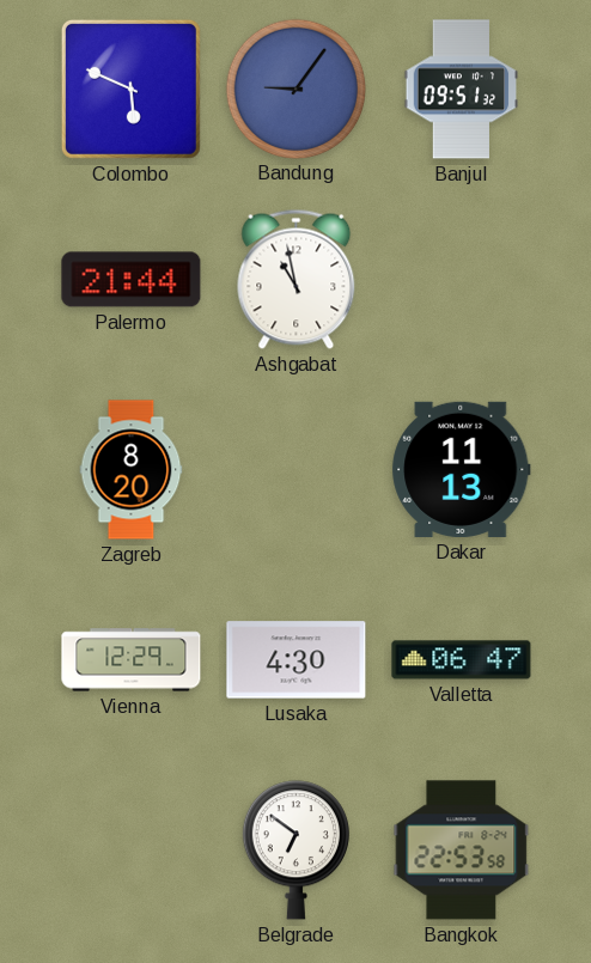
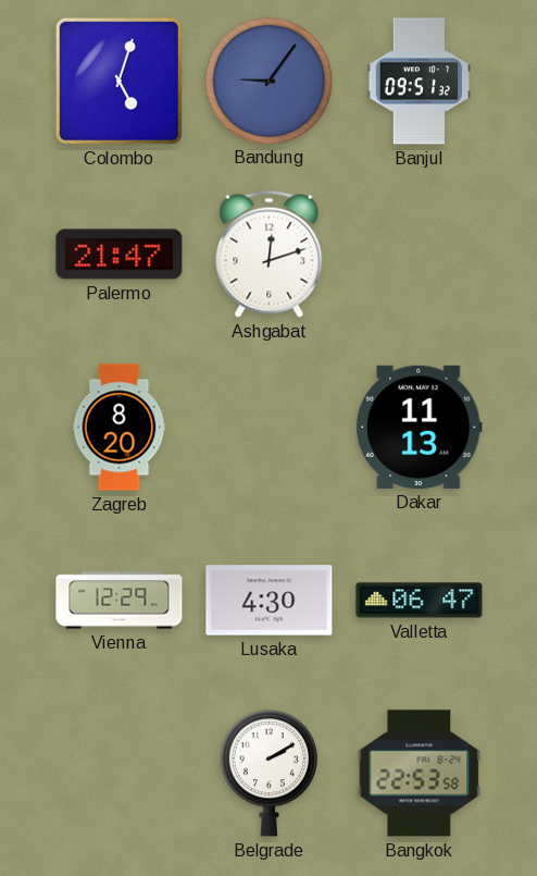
Colombo: 5:49 -> 5:03
Palermo: 21:44 -> 21:47
Ashgabat: 10:58 -> 12:12
Belgrade: 6:51 -> 2:10
